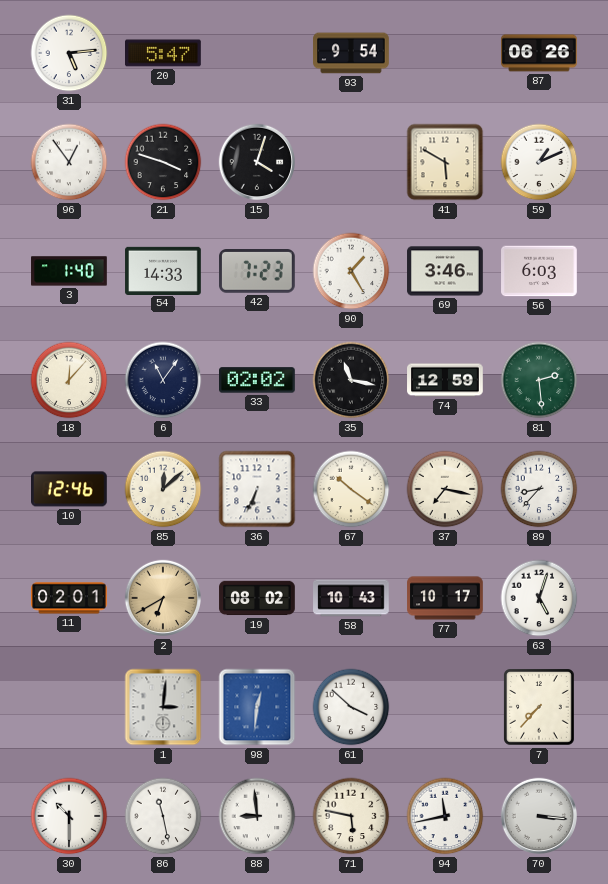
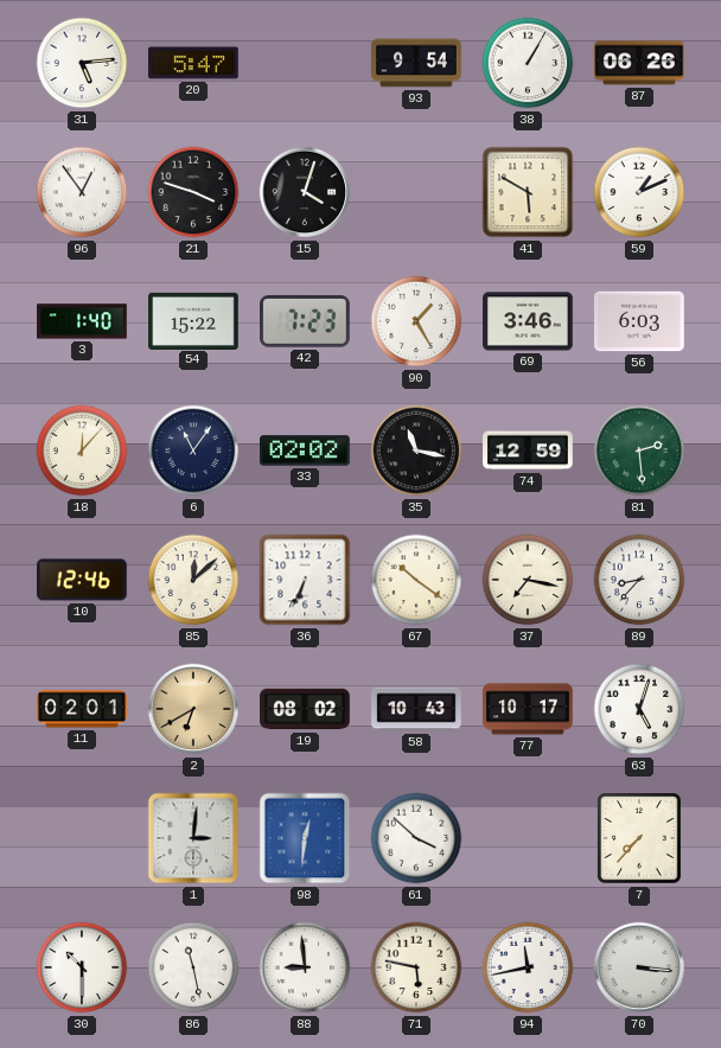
38: none -> 1:05
54: 14:33 -> 15:22
